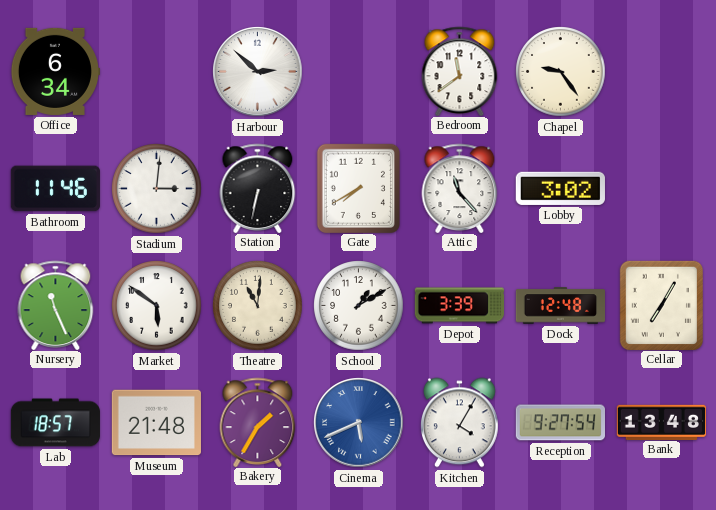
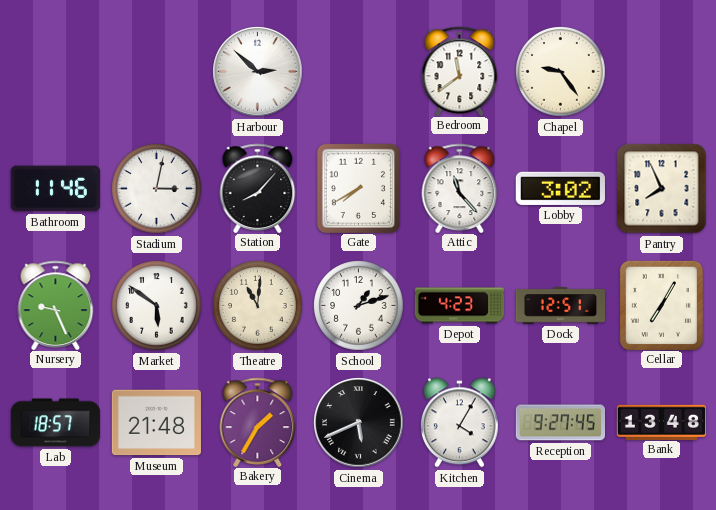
Office: 6:34 -> none
Stadium: 3:01 -> 3:02
Station: 6:32 -> 8:07
Pantry: none -> 7:56
Nursery: 11:26 -> 9:26
School: 1:10 -> 1:12
Depot: 3:39 -> 4:23
Dock: 12:48 -> 12:51
Cinema dial: blue -> black
Reception: 9:27:54 -> 9:27:45
